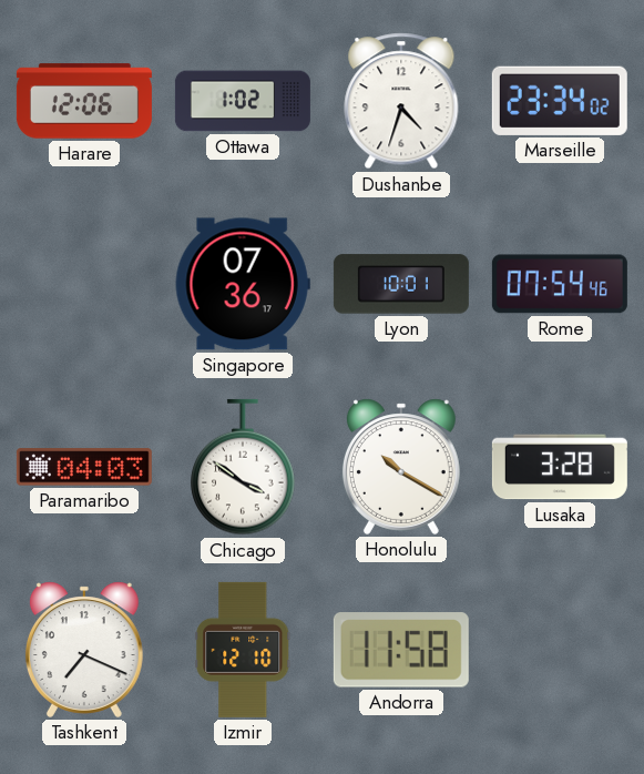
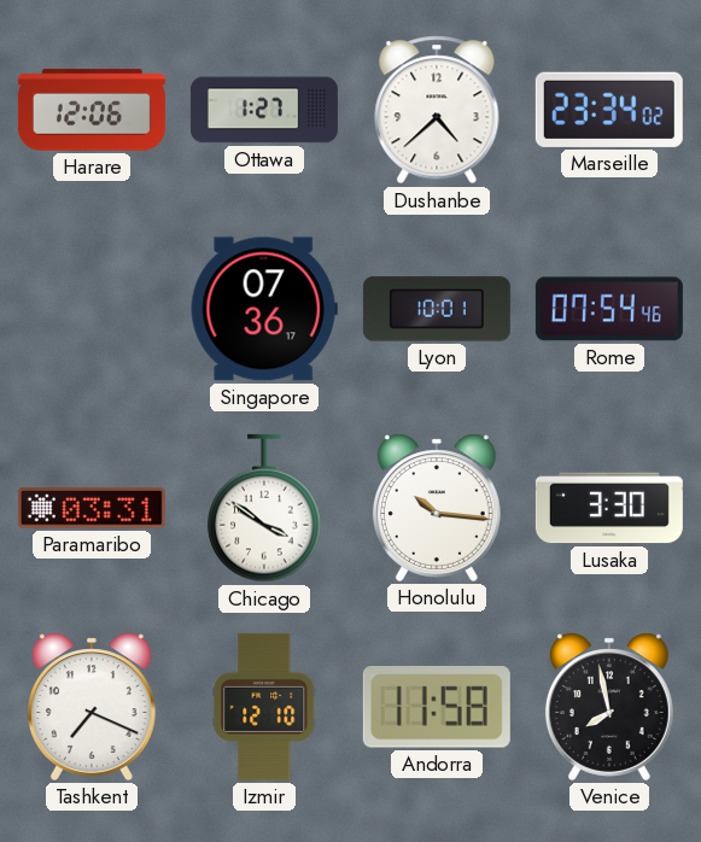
Ottawa: 1:02 -> 1:27
Dushanbe: 4:33 -> 4:38
Paramaribo: 04:03 -> 03:31
Honolulu: 10:20 -> 10:16
Lusaka: 3:28 -> 3:30
Venice: none -> 7:58
